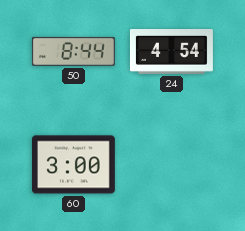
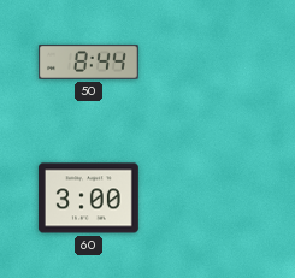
24: 4:54 -> none
